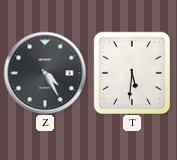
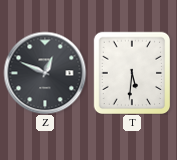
Z: 4:25 -> 12:49
